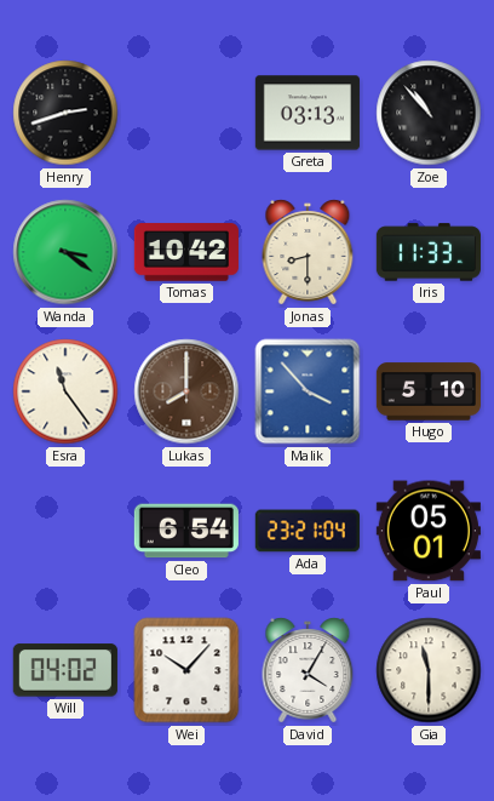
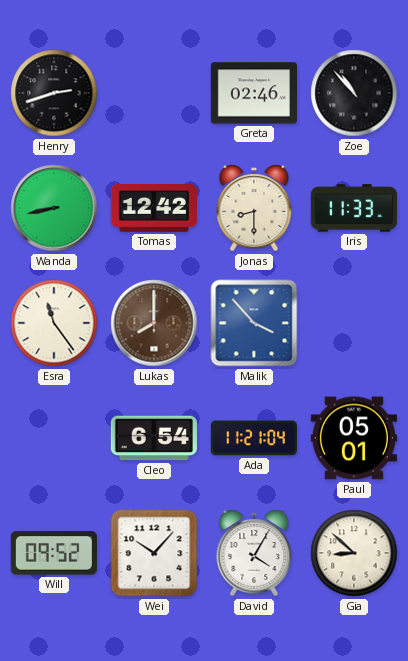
Greta: 03:13 -> 02:46
Wanda: 3:21 -> 8:43
Tomas: 10:42 -> 12:42
Hugo: 5:10 -> none
Ada: 23:21 -> 11:21
Will: 04:02 -> 09:52
Gia: 11:30 -> 8:52
